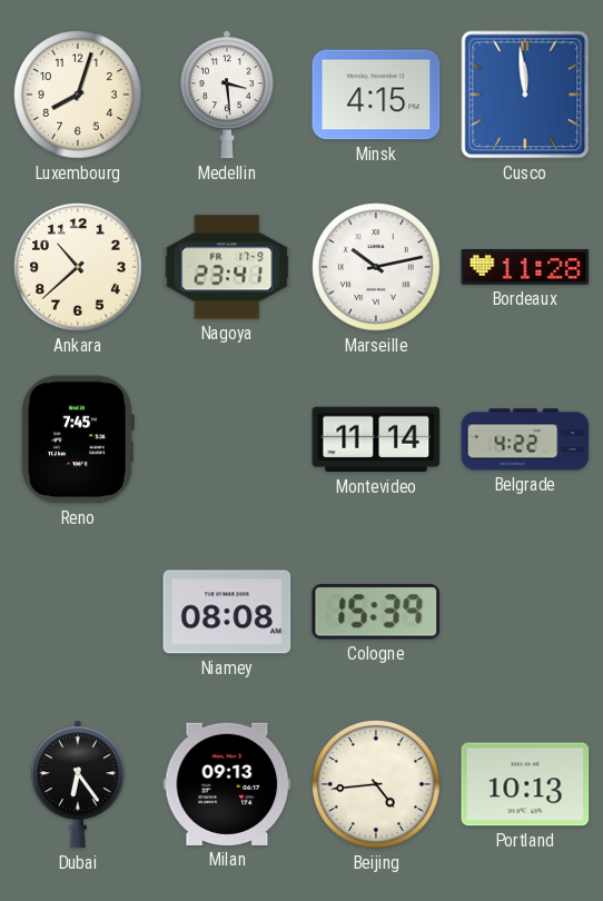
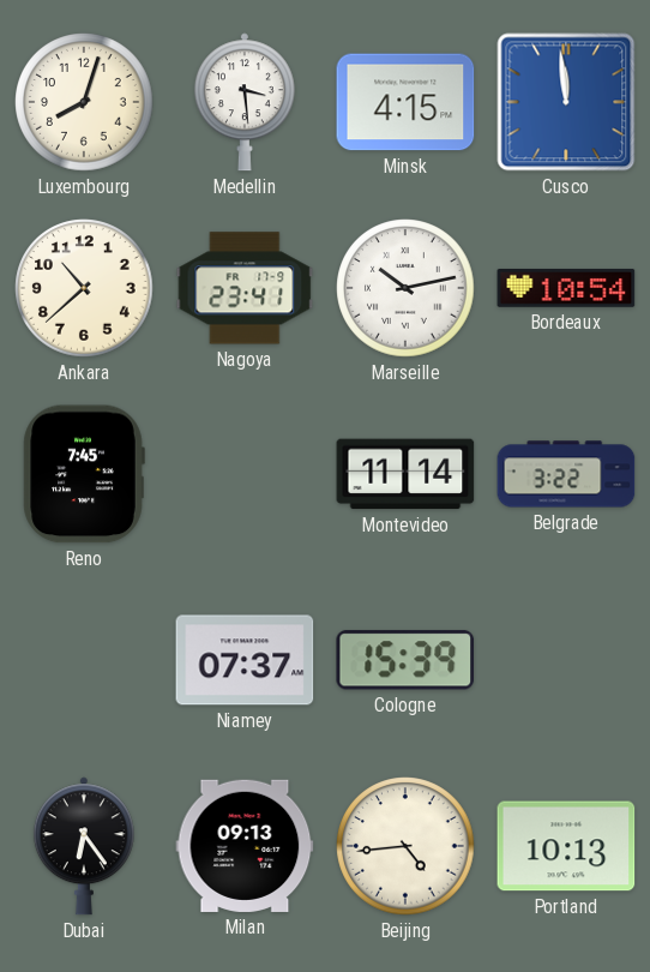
Bordeaux: 11:28 -> 10:54
Belgrade: 4:22 -> 3:22
Niamey: 08:08 -> 07:37
